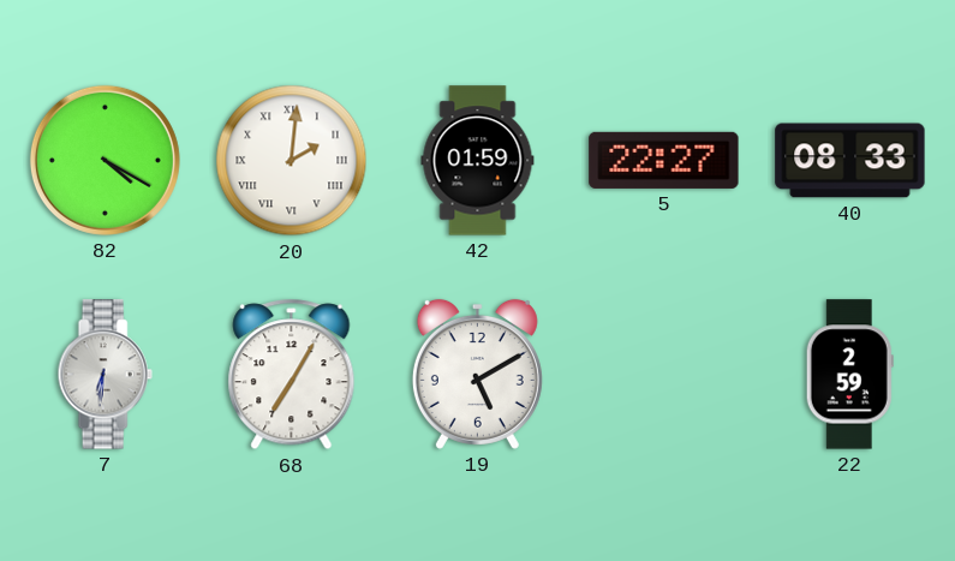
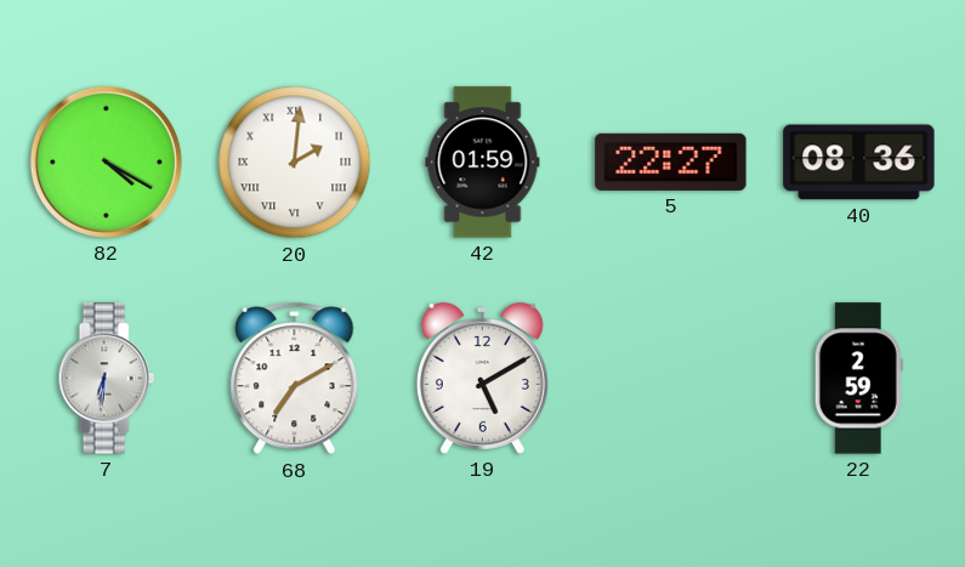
40: 08:33 -> 08:36
68: 7:05 -> 7:10
